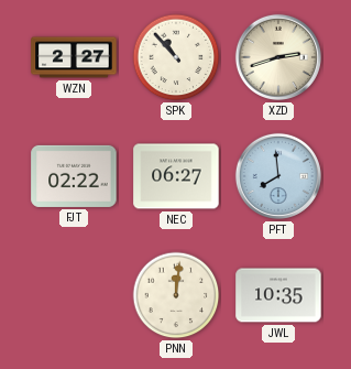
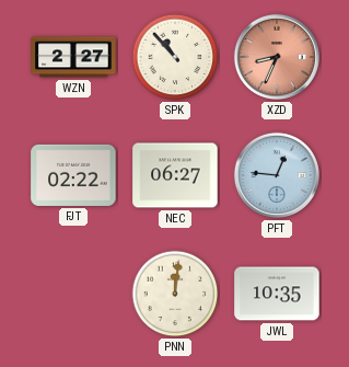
XZD: 2:42 -> 8:34
XZD dial: cream -> salmon
PFT: 7:59 -> 12:46
